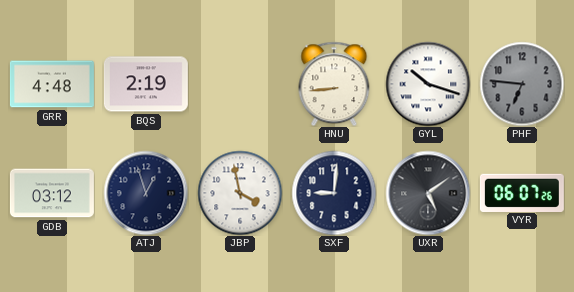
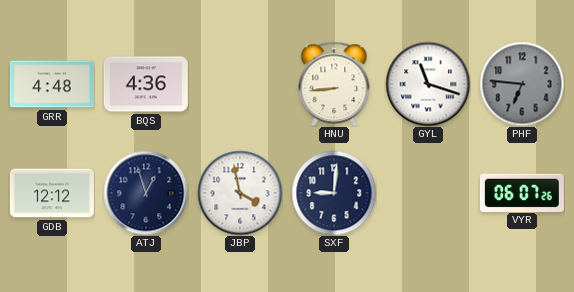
BQS: 2:19 -> 4:36
GYL: 10:18 -> 11:18
GDB: 03:12 -> 12:12
UXR: 5:09 -> none
